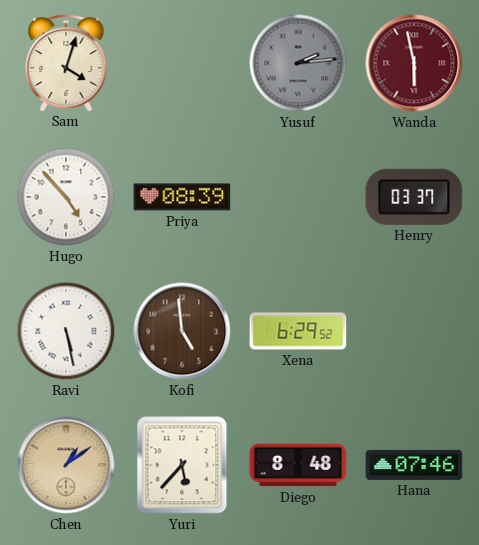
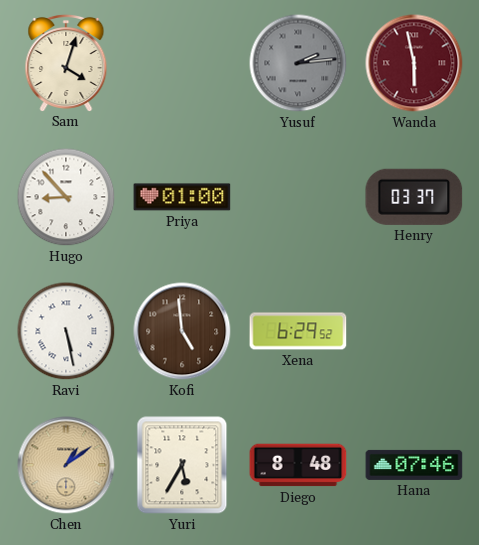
Hugo: 4:53 -> 8:53
Priya: 08:39 -> 01:00
Yuri: 5:37 -> 5:35
